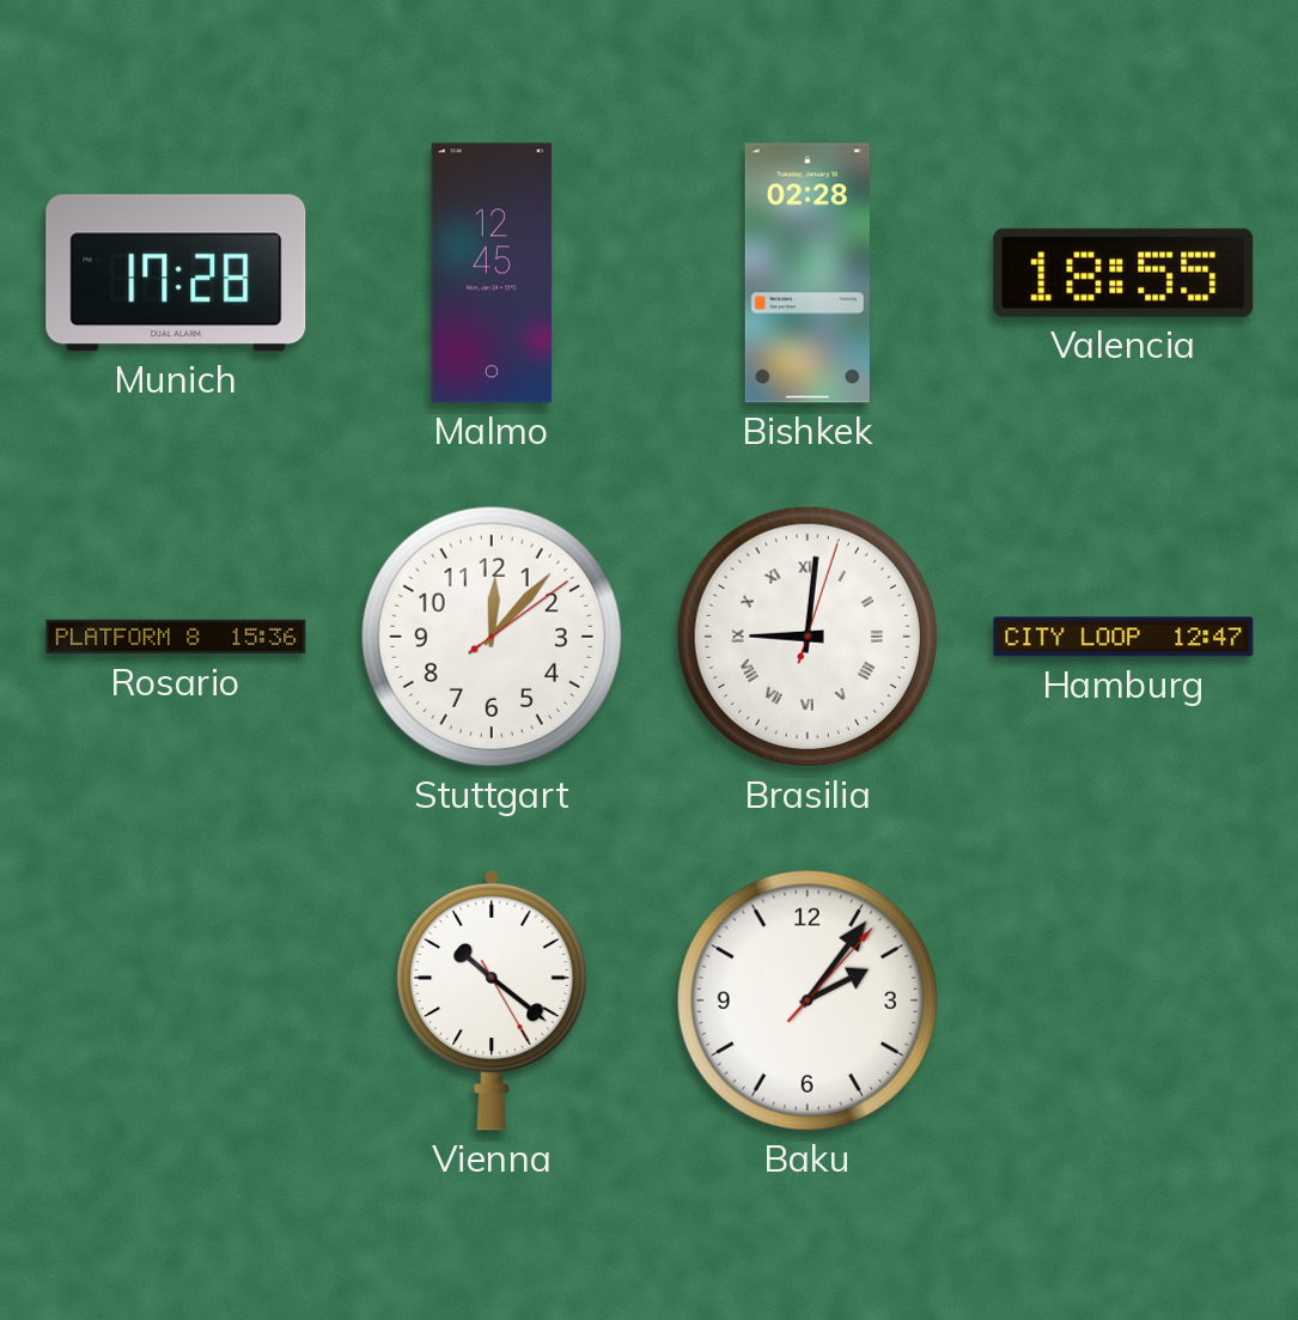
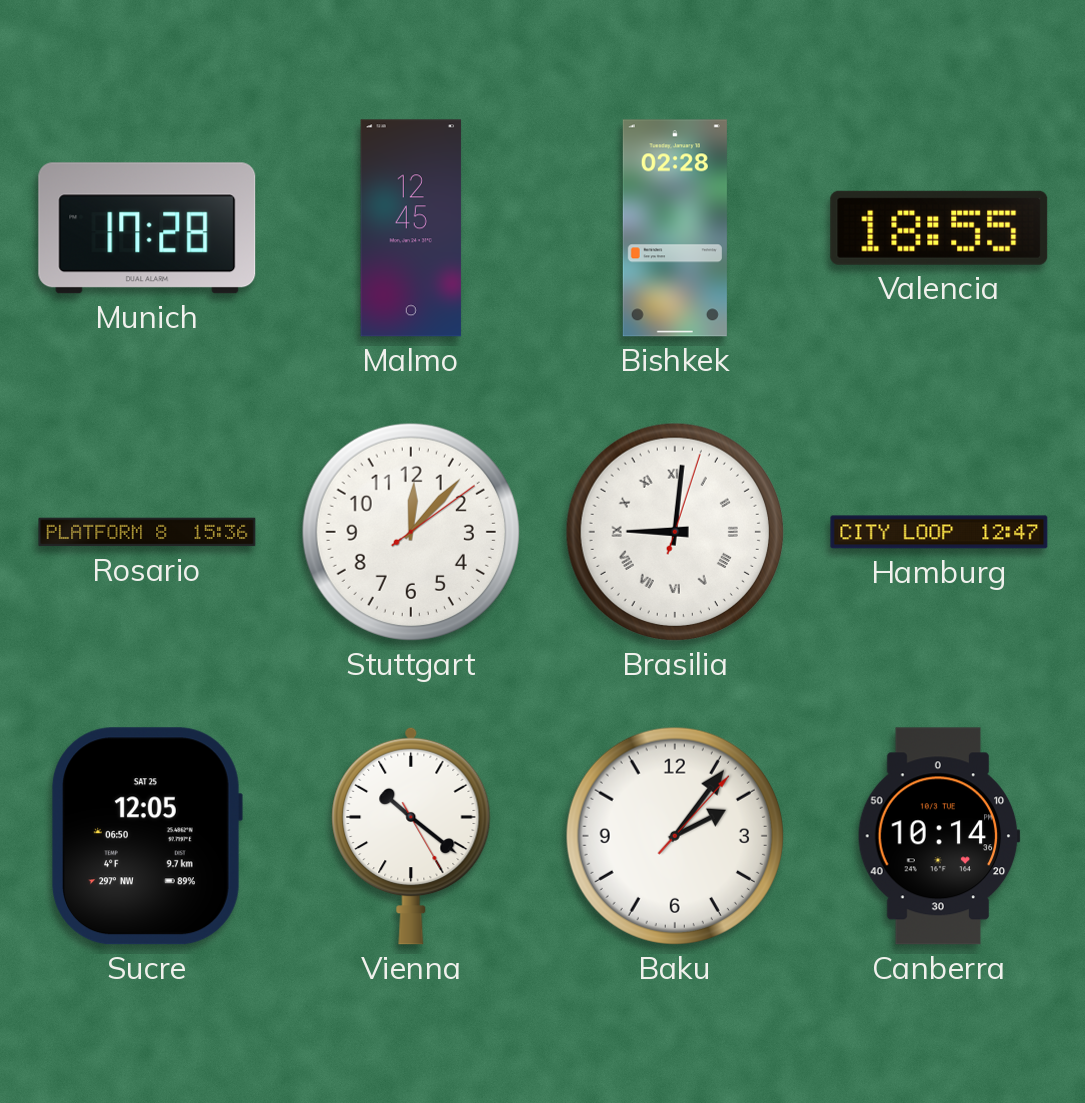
Sucre: none -> 12:05
Canberra: none -> 10:14
